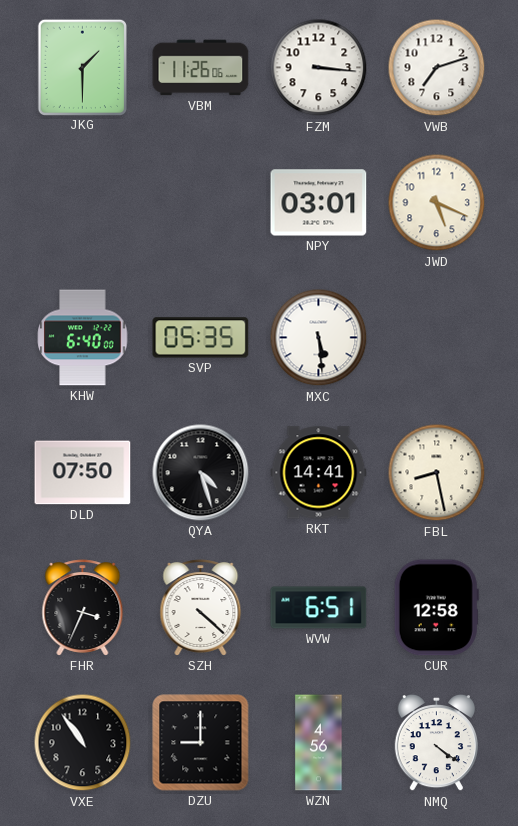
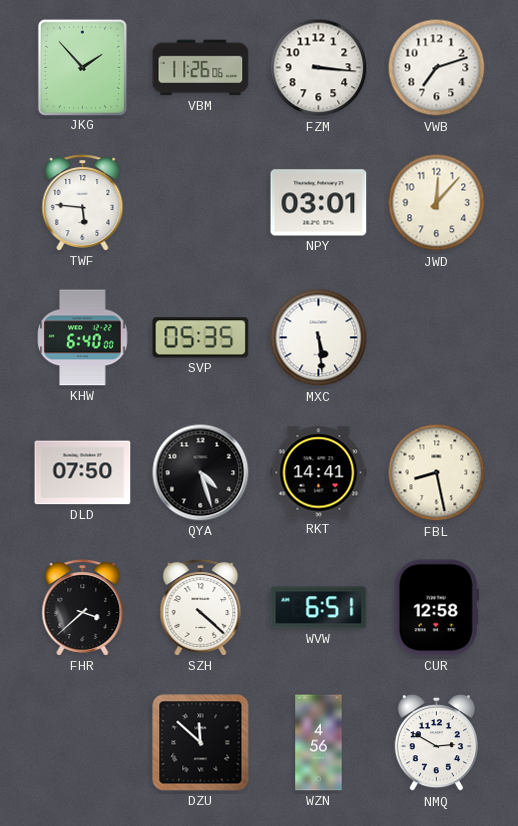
JKG: 1:30 -> 1:53
TWF: none -> 5:46
JWD: 5:19 -> 12:07
FHR: 3:34 -> 3:38
VXE: 10:54 -> none
DZU: 9:00 -> 11:52
NMQ: 4:21 -> 2:50
